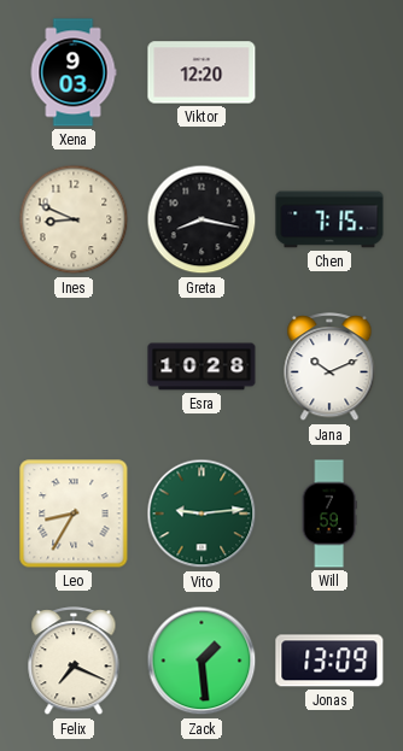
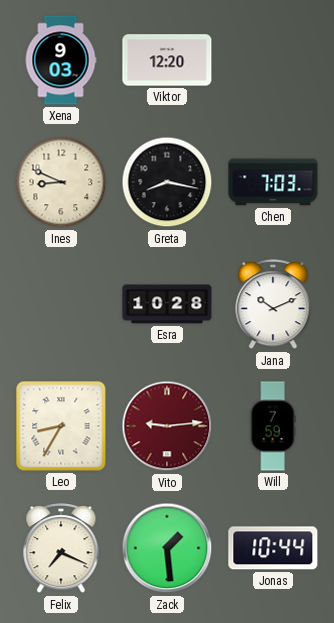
Chen: 7:15 -> 7:03
Vito dial: green -> burgundy
Jonas: 13:09 -> 10:44
